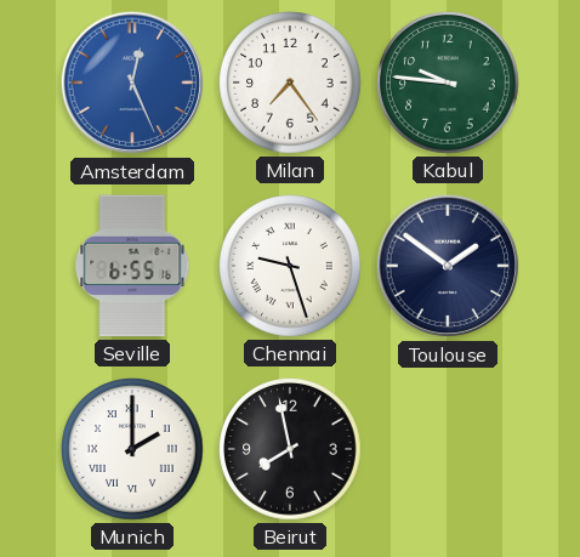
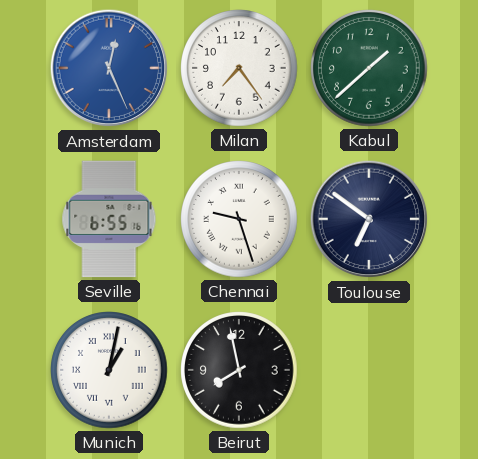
Kabul: 9:46 -> 1:38
Toulouse: 1:51 -> 6:51
Munich: 2:00 -> 1:02
